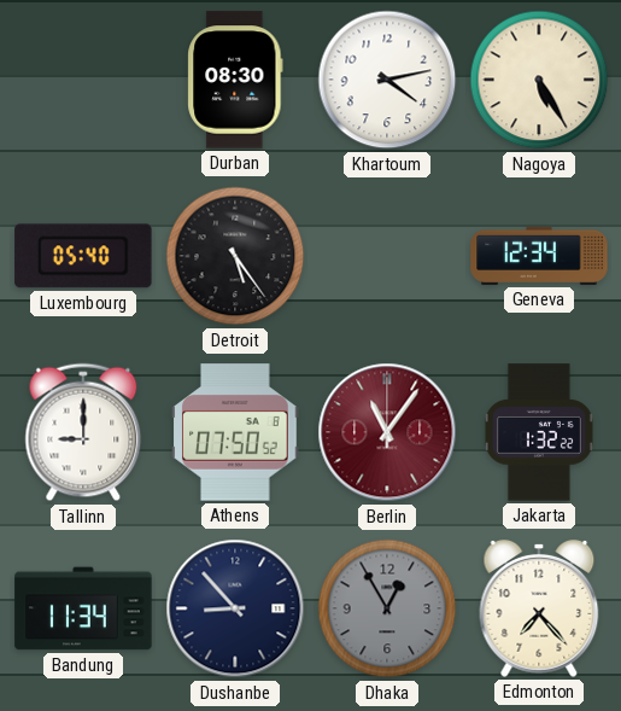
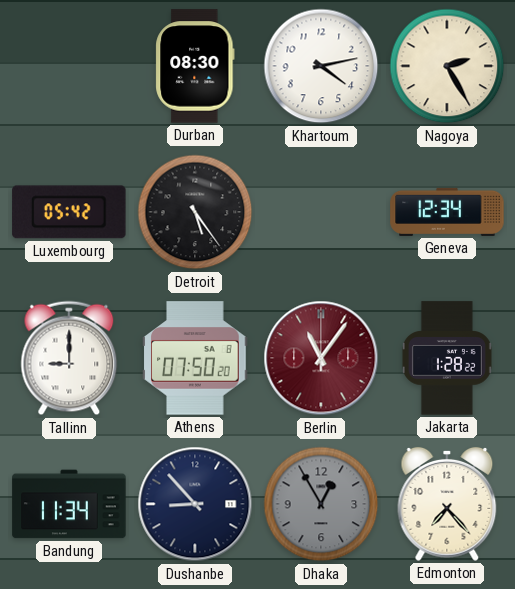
Nagoya: 5:25 -> 2:25
Luxembourg: 05:40 -> 05:42
Athens: 07:50:52 -> 07:50:20
Jakarta: 1:32 -> 1:28
